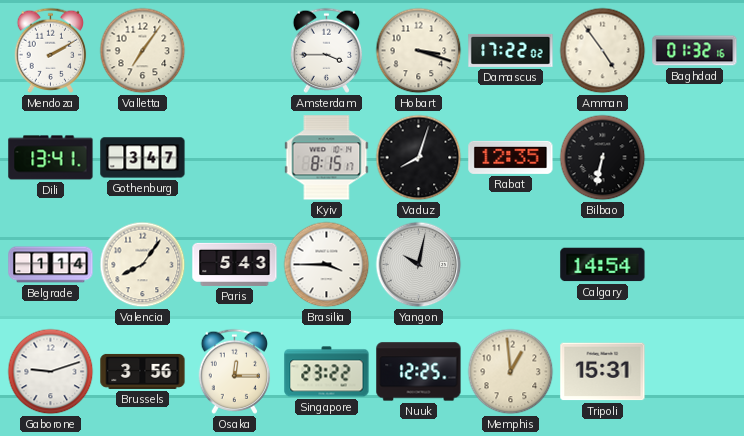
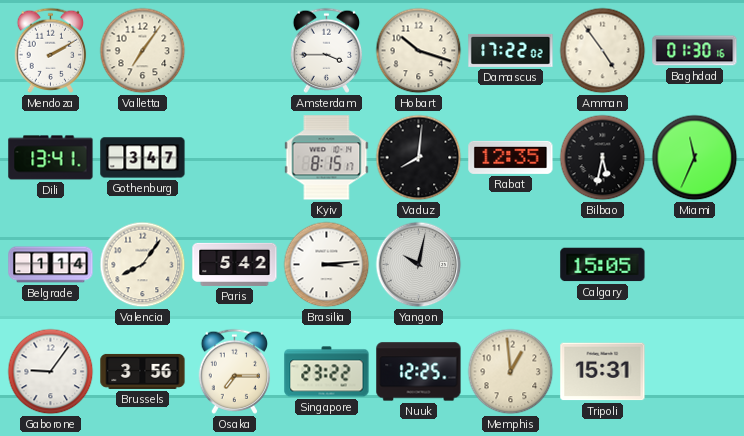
Hobart: 3:18 -> 10:18
Baghdad: 01:32 -> 01:30
Vaduz: 8:03 -> 8:01
Bilbao: 6:32 -> 5:32
Miami: none -> 11:34
Paris: 5:43 -> 5:42
Brasilia: 3:45 -> 3:14
Calgary: 14:54 -> 15:05
Gaborone: 9:12 -> 9:06
Osaka: 12:15 -> 7:15
